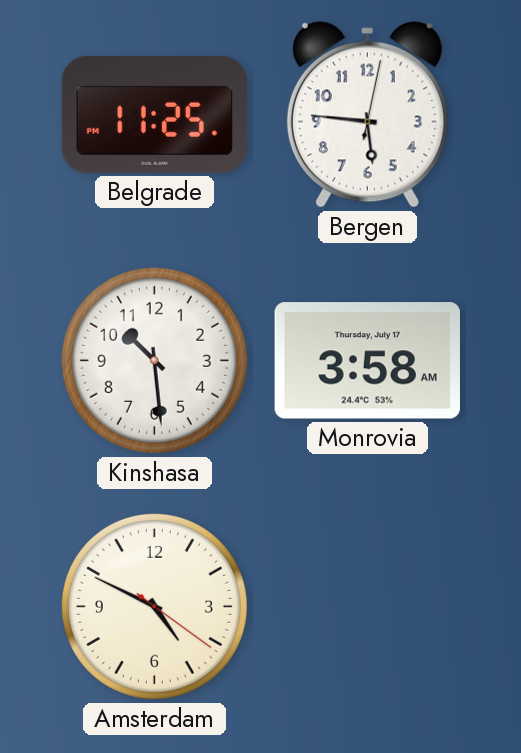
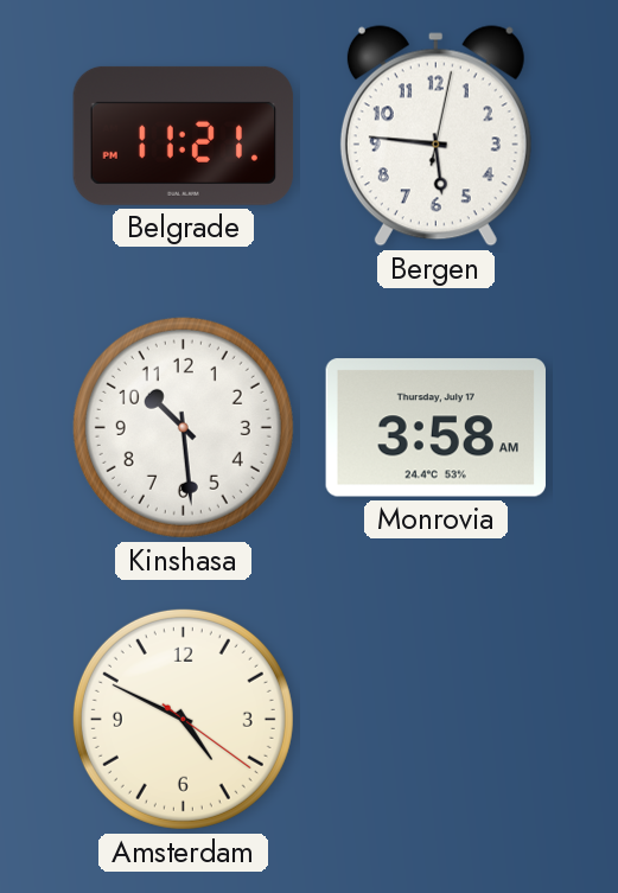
Belgrade: 11:25 -> 11:21
